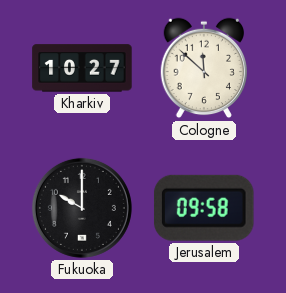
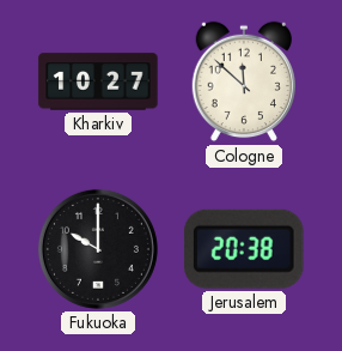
Jerusalem: 09:58 -> 20:38
